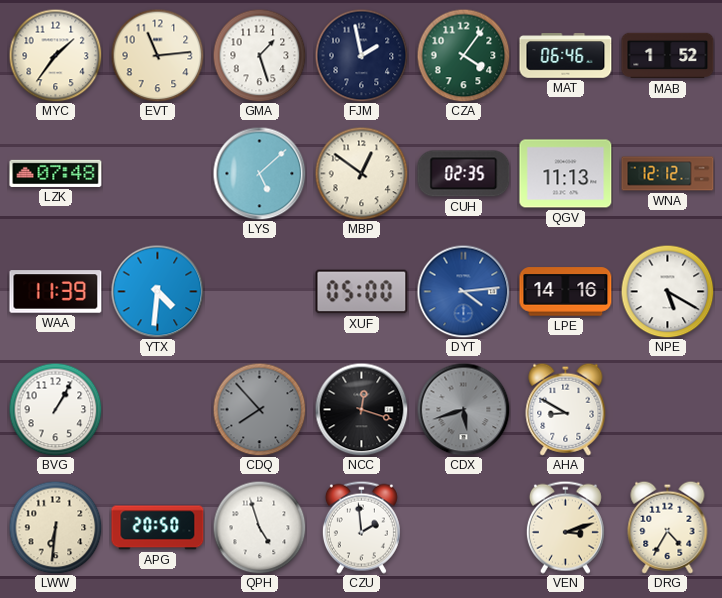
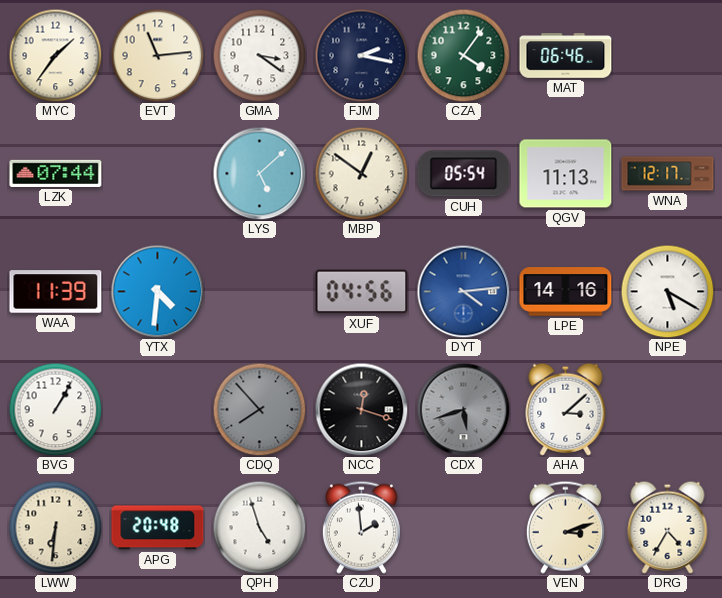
GMA: 1:27 -> 3:21
FJM: 1:58 -> 2:17
MAB: 1:52 -> none
LZK: 07:48 -> 07:44
CUH: 02:35 -> 05:54
WNA: 12:12 -> 12:17
XUF: 05:00 -> 04:56
AHA: 8:50 -> 3:08
APG: 20:50 -> 20:48
